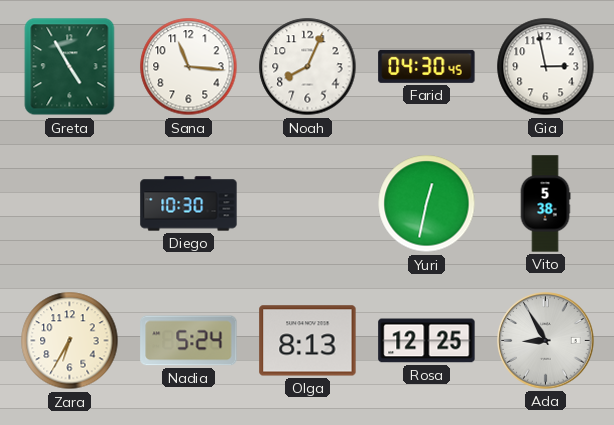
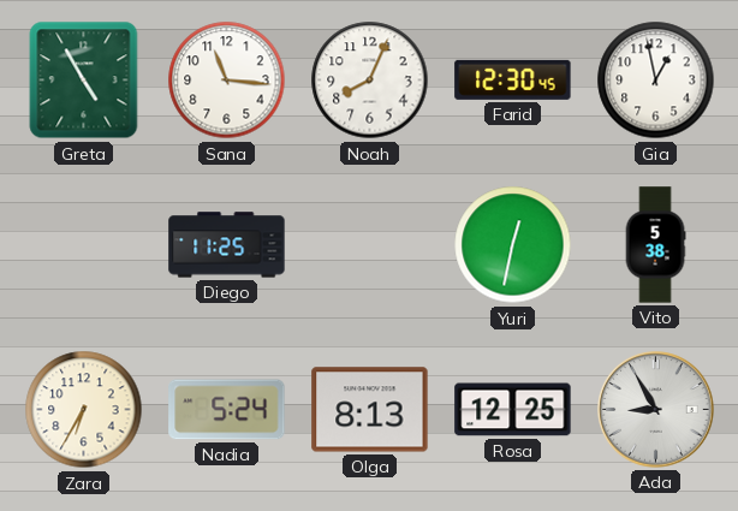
Farid: 04:30 -> 12:30
Gia: 2:58 -> 12:58
Diego: 10:30 -> 11:25
